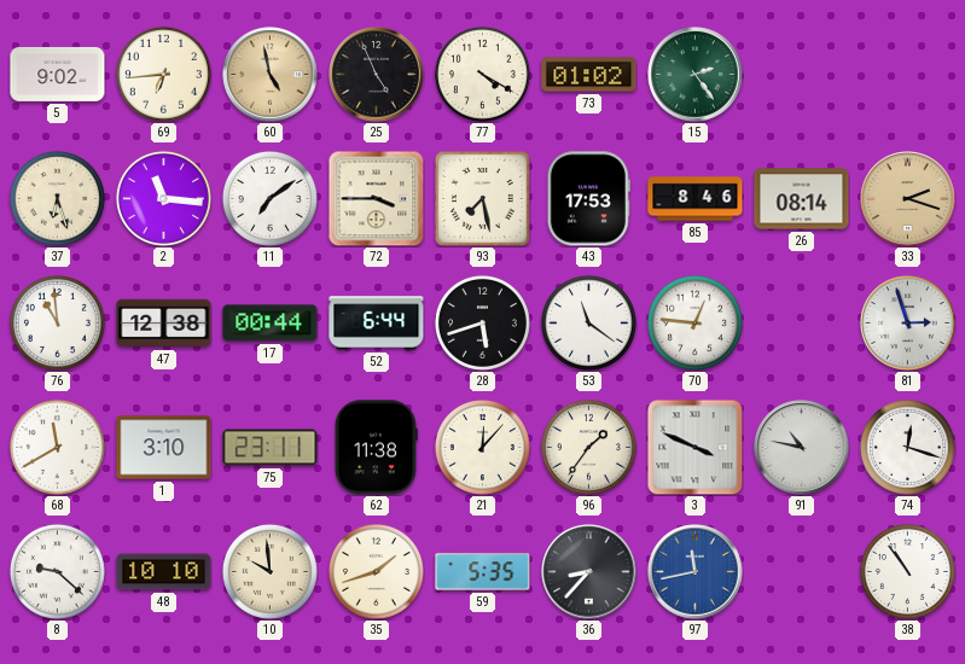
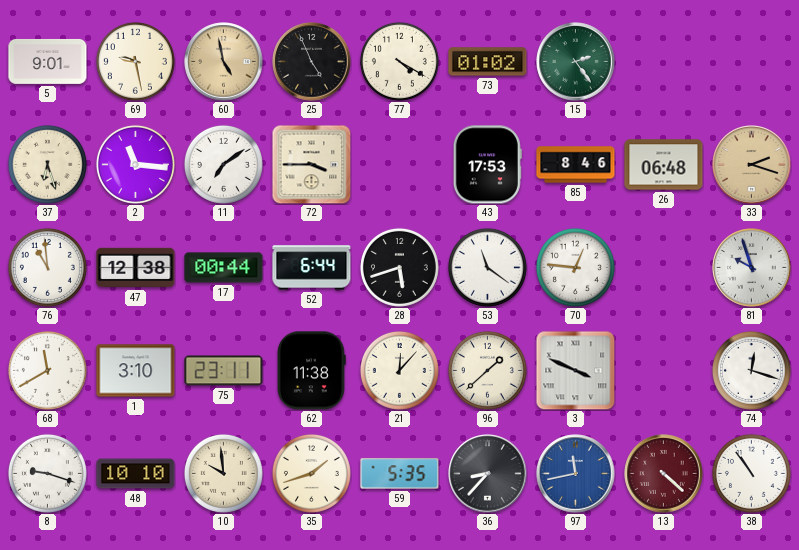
5: 9:02 -> 9:01
69: 6:44 -> 9:28
93: 7:28 -> none
26: 08:14 -> 06:48
81: 2:57 -> 9:57
96: 1:36 -> 1:38
91: 10:47 -> none
8: 9:22 -> 9:18
13: none -> 4:22
